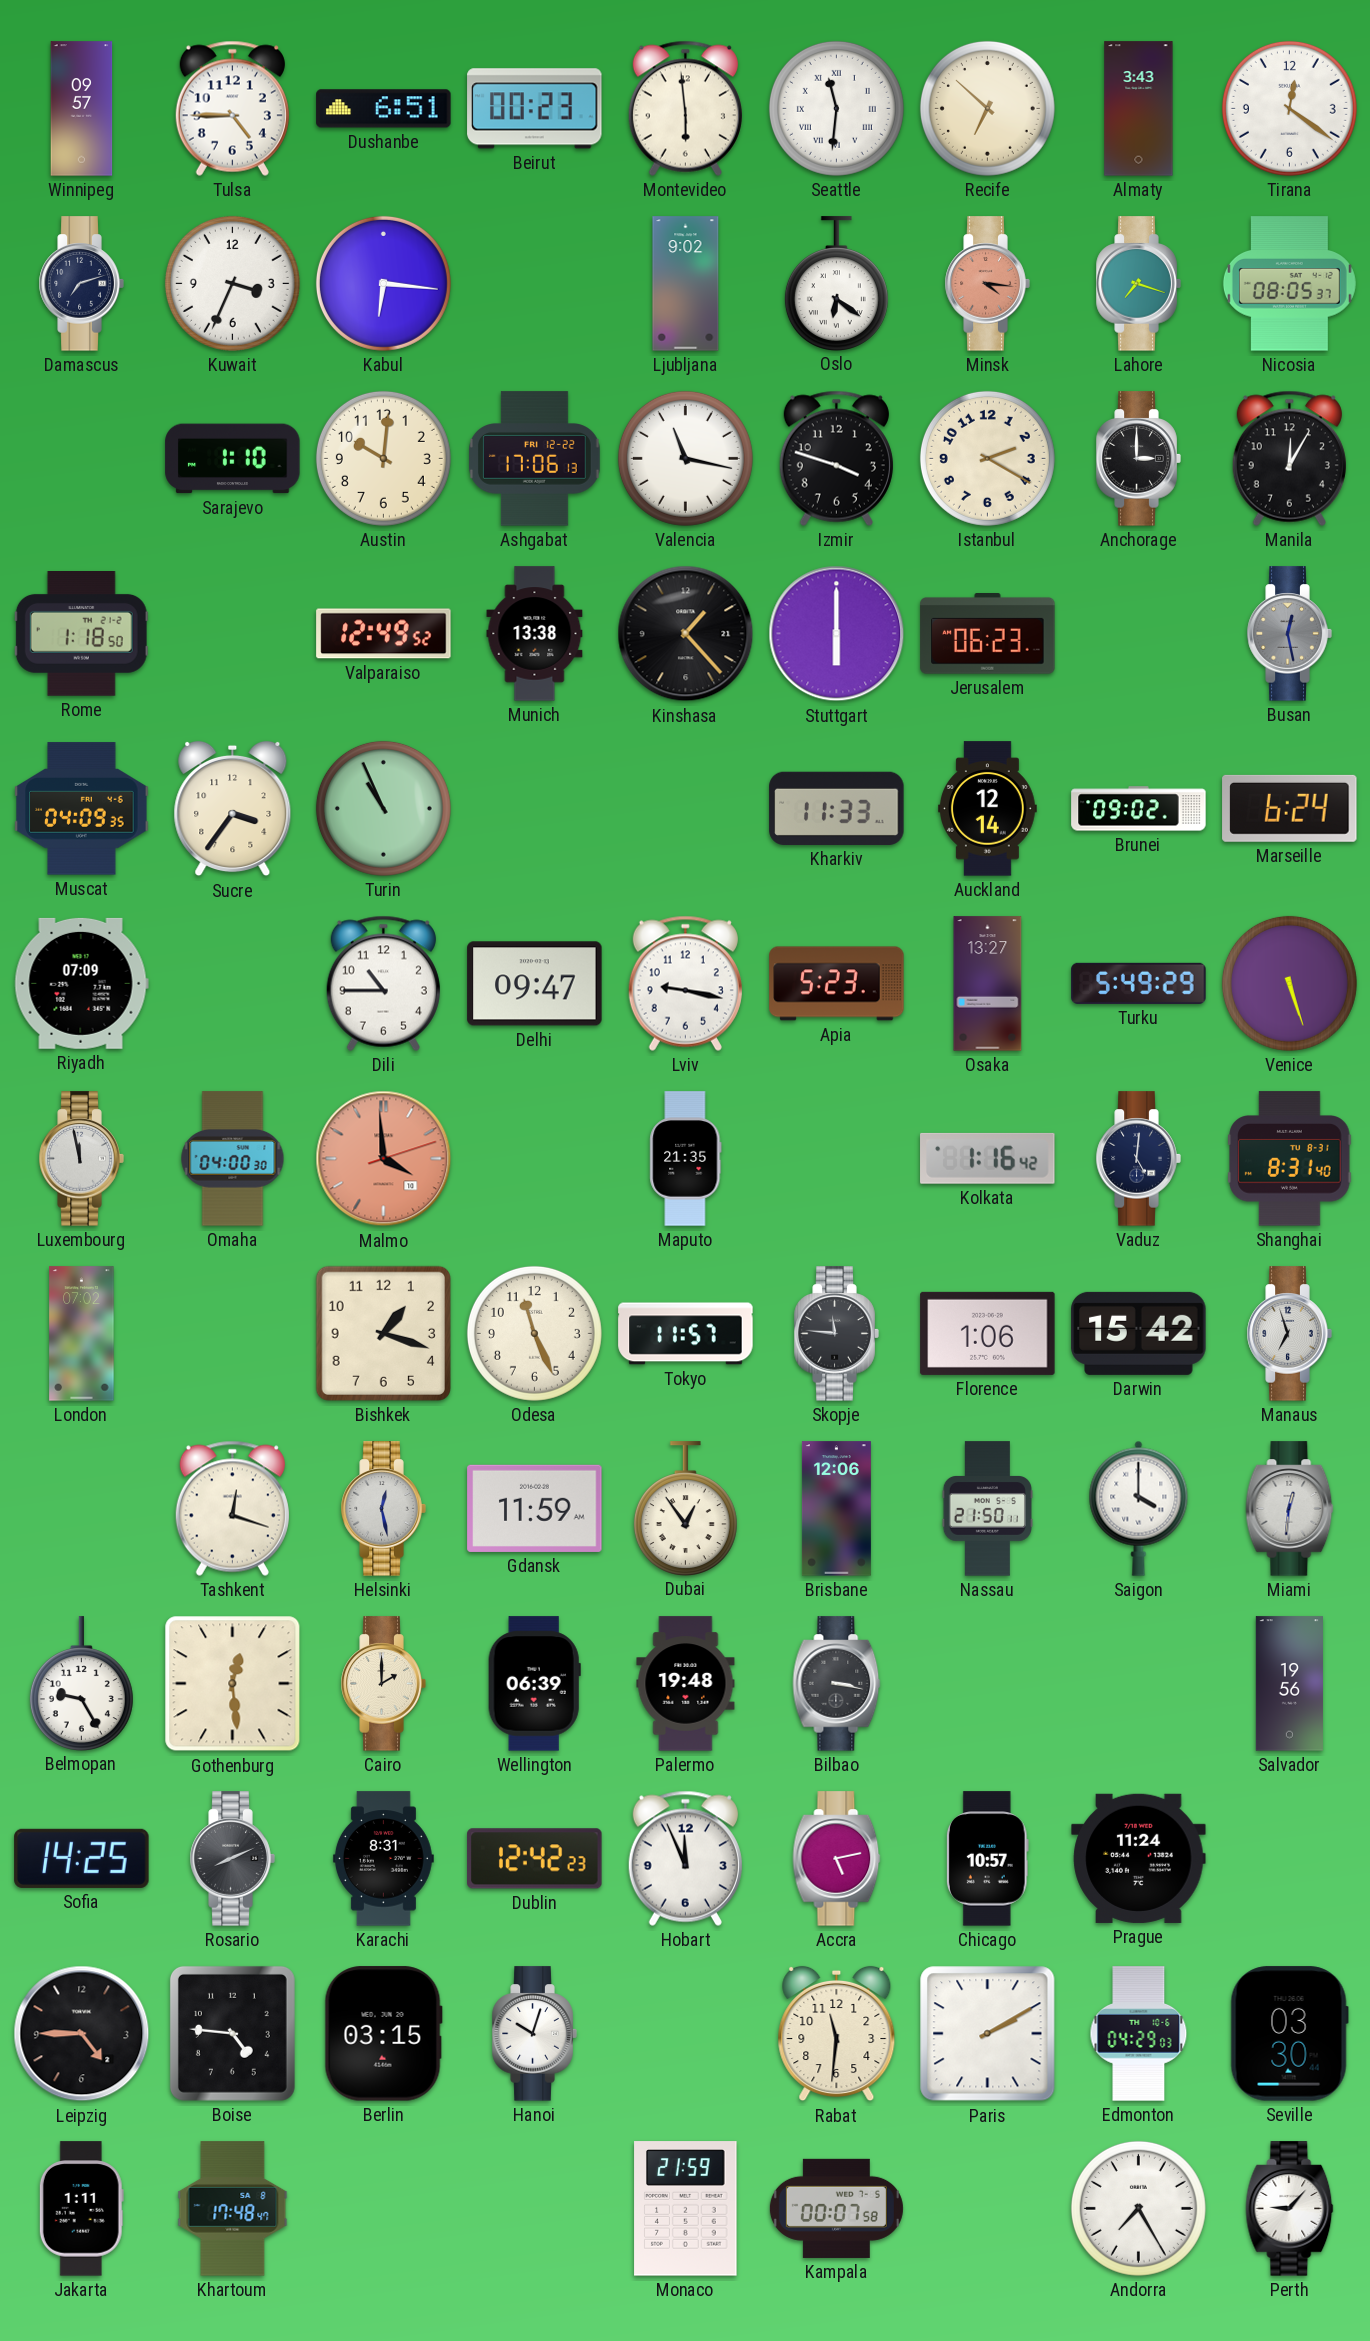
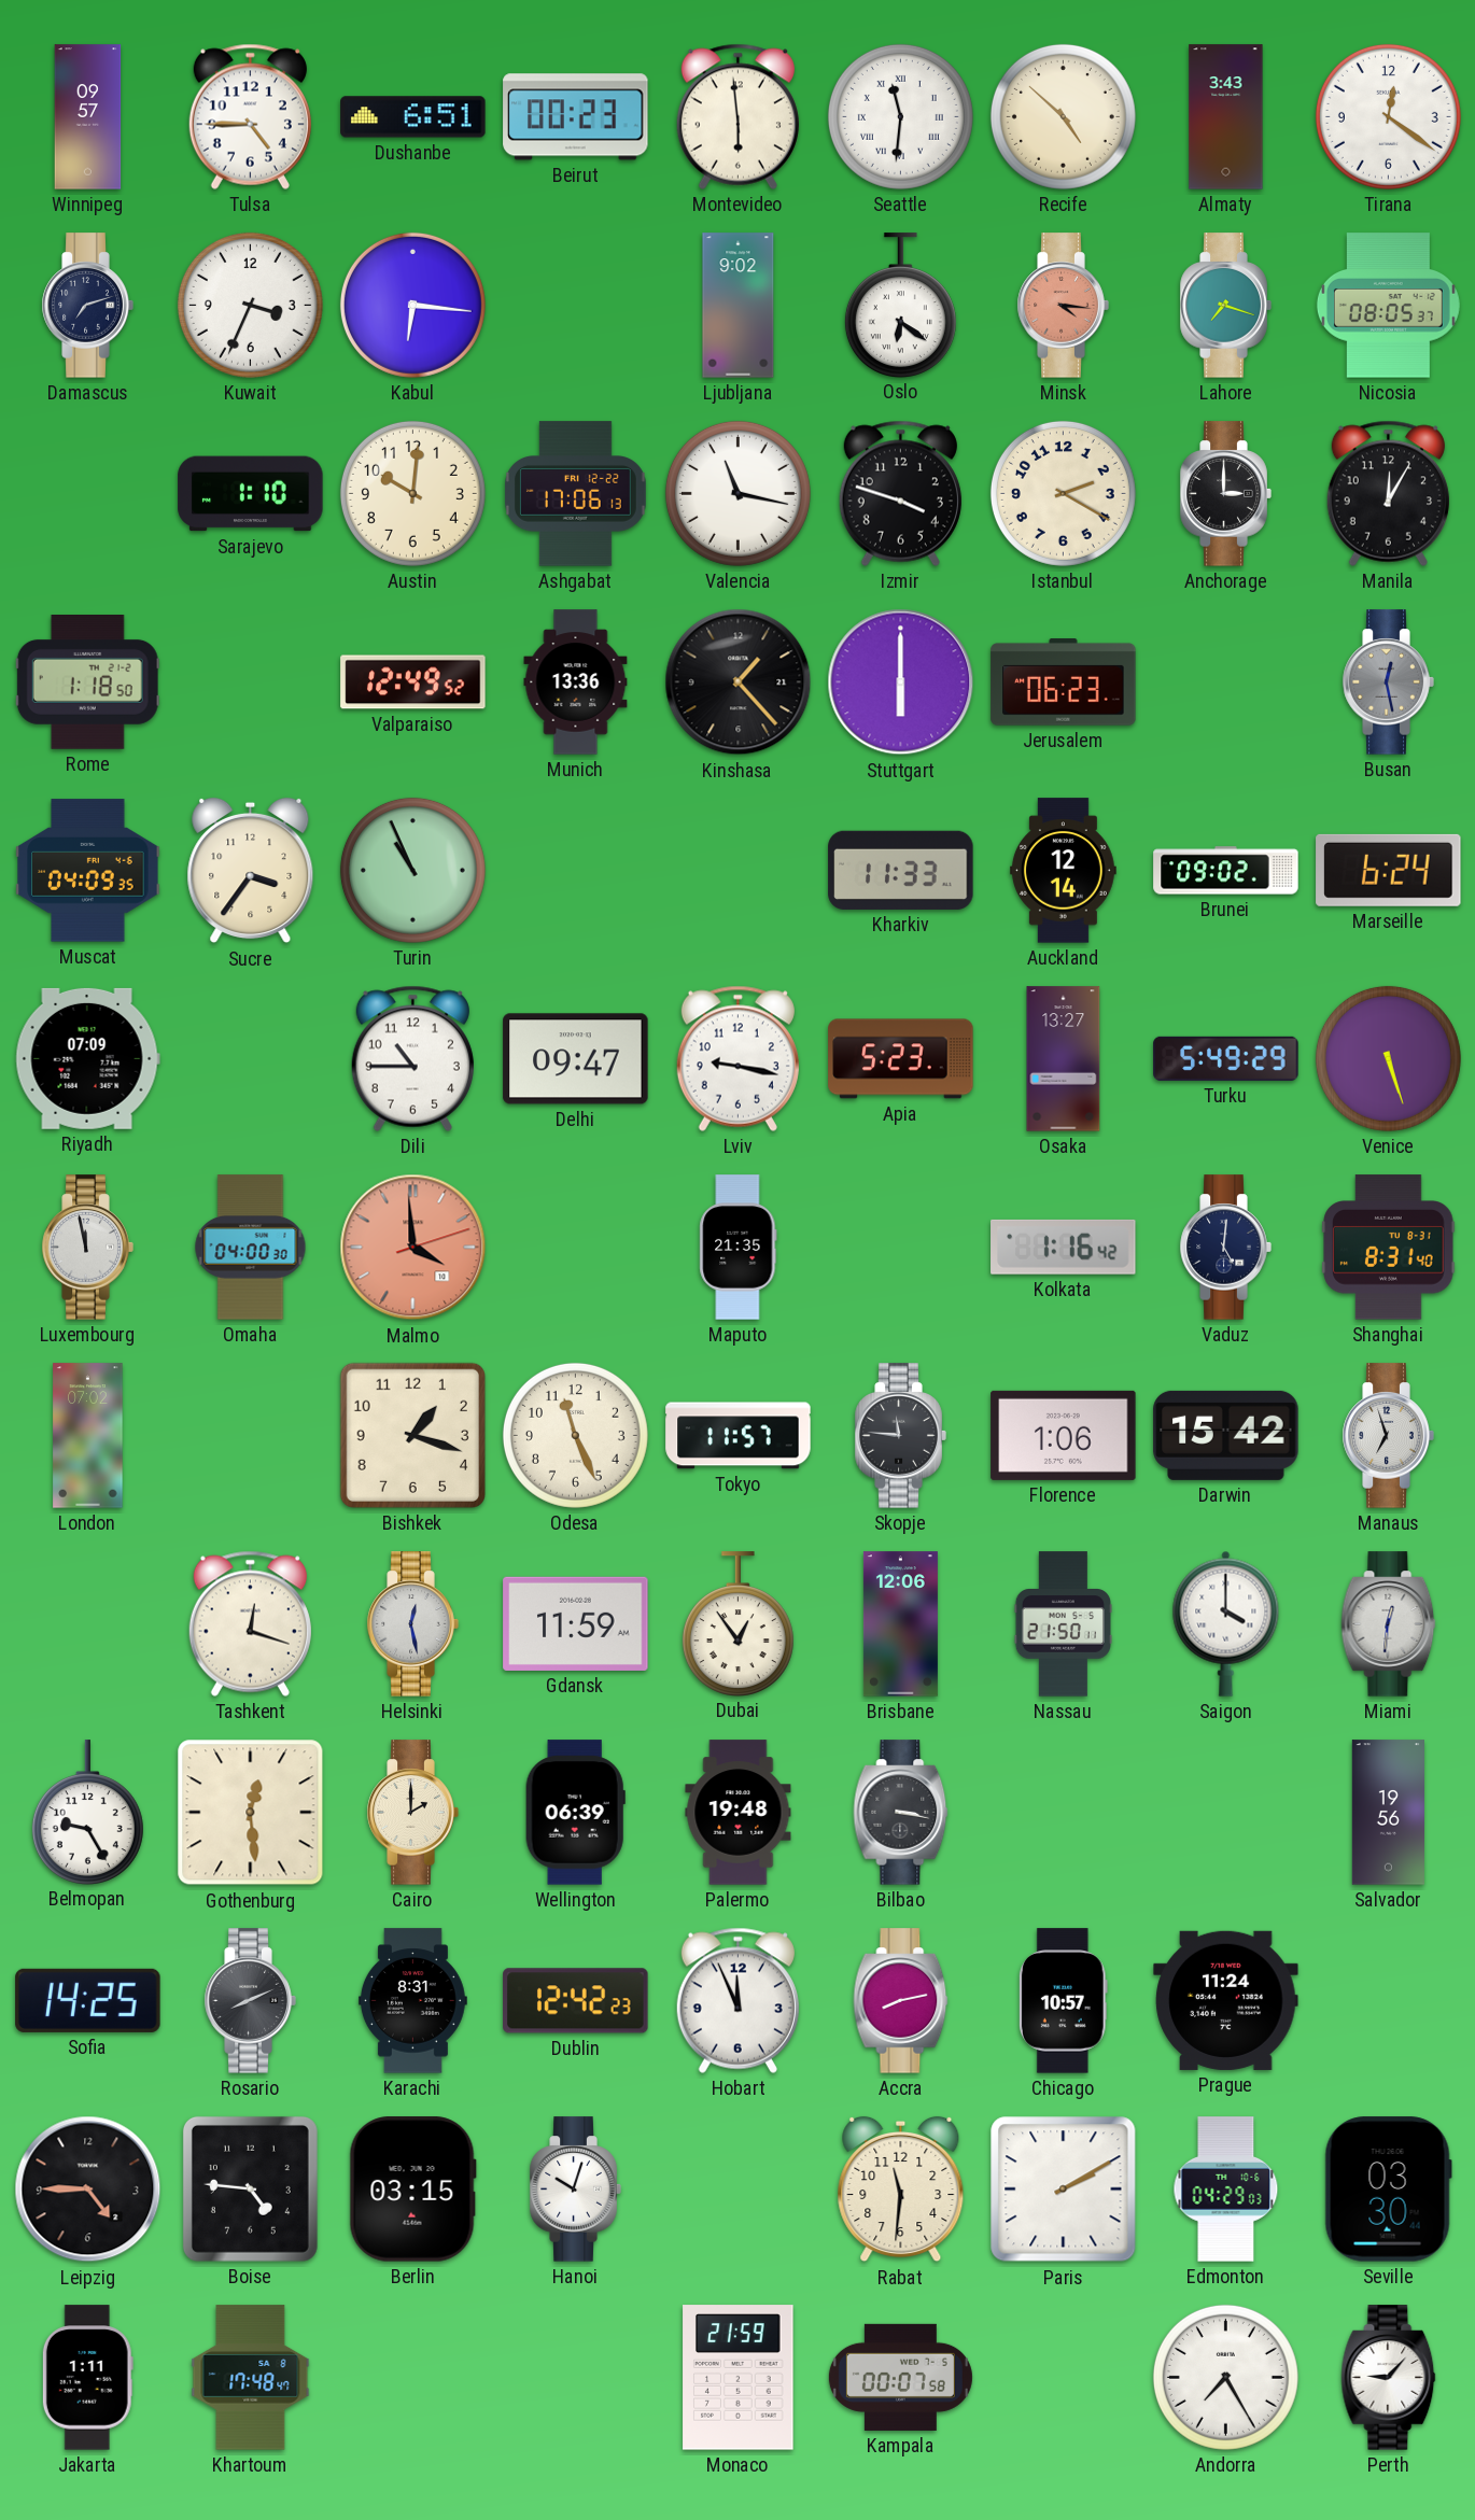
Recife: 6:52 -> 4:52
Munich: 13:38 -> 13:36
Accra: 5:13 -> 8:13
